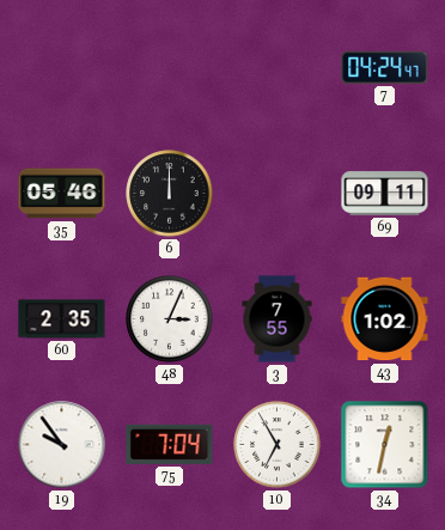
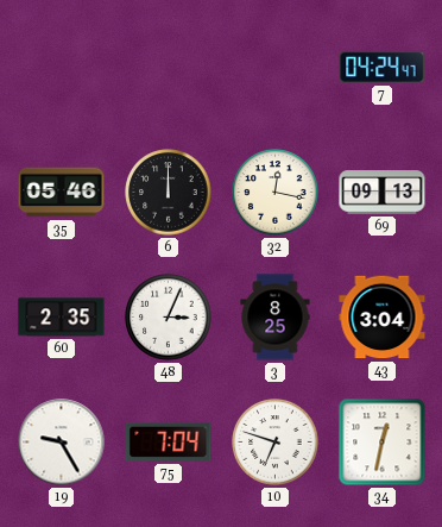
32: none -> 12:17
69: 09:11 -> 09:13
3: 7:55 -> 8:25
43: 1:02 -> 3:04
19: 9:54 -> 9:25
10: 6:55 -> 6:48
